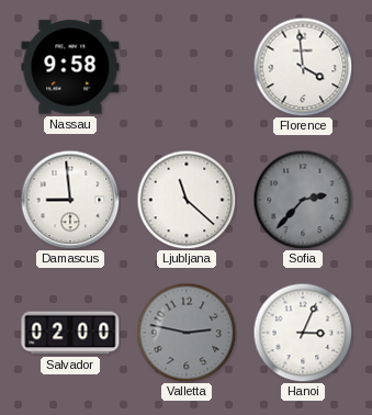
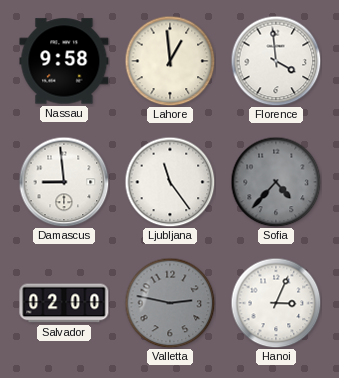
Lahore: none -> 12:59
Ljubljana: 11:22 -> 11:24
Sofia: 2:37 -> 4:37
